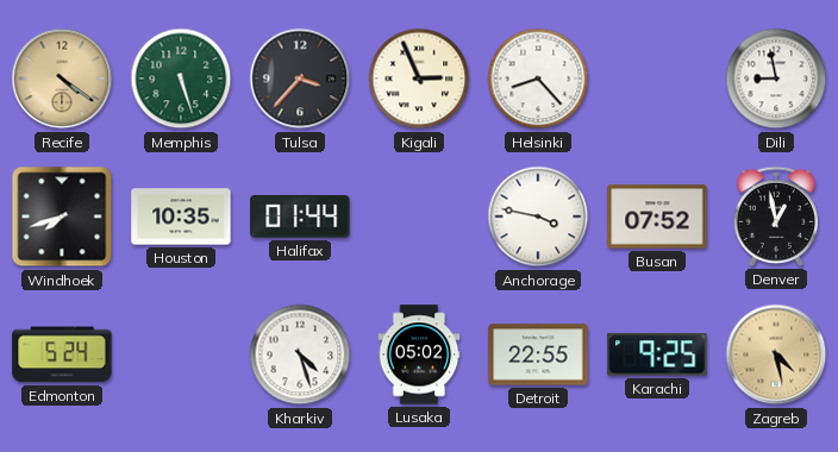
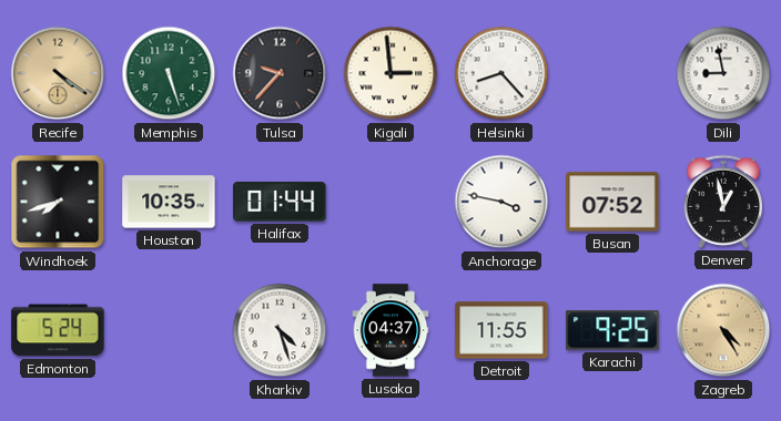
Tulsa: 3:37 -> 9:37
Kigali: 2:56 -> 2:59
Lusaka: 05:02 -> 04:37
Detroit: 22:55 -> 11:55
Zagreb: 4:28 -> 4:25
